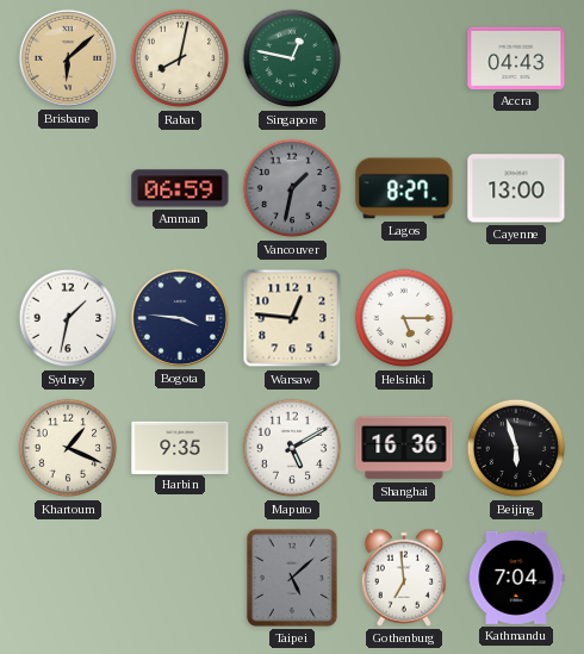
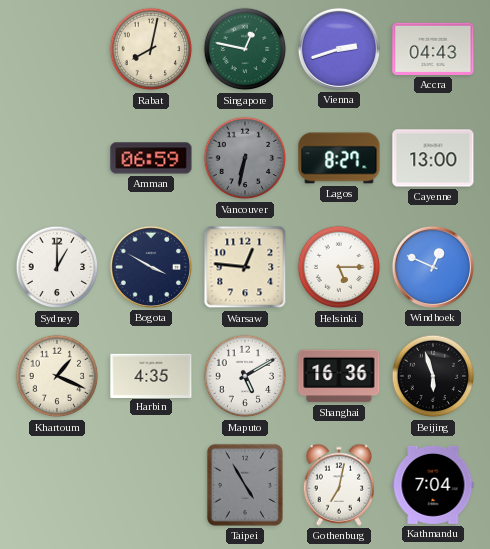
Brisbane: 6:08 -> none
Vienna: none -> 2:42
Vancouver: 1:32 -> 6:32
Sydney: 1:32 -> 1:00
Bogota: 3:46 -> 3:50
Windhoek: none -> 12:49
Harbin: 9:35 -> 4:35
Taipei: 5:08 -> 4:55
Gothenburg: 6:59 -> 7:02
